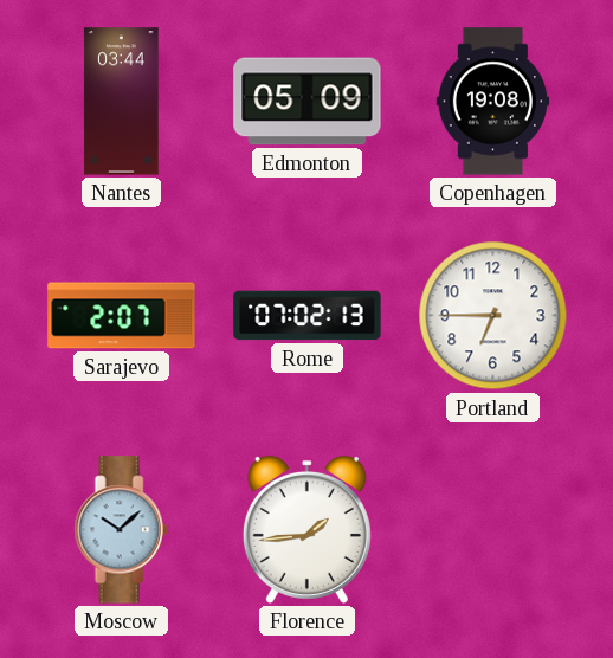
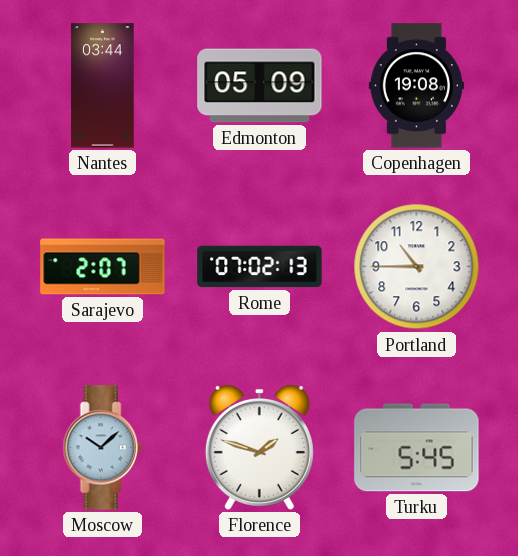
Portland: 6:45 -> 10:45
Florence: 1:44 -> 1:48
Turku: none -> 5:45
